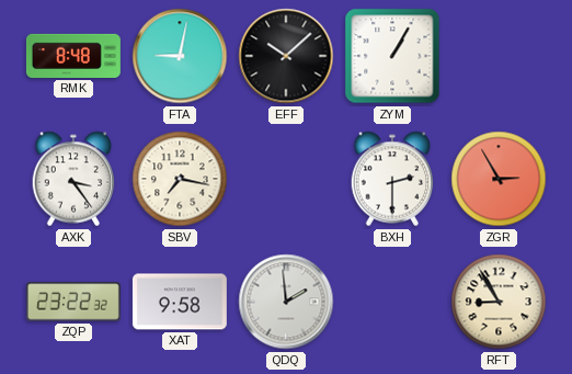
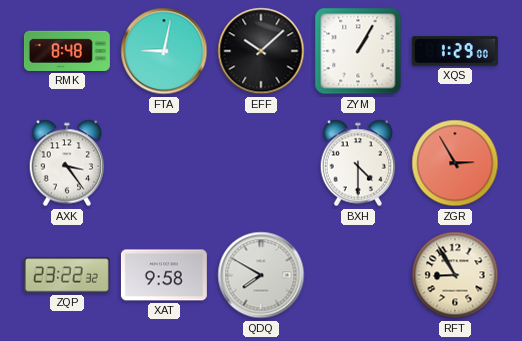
XQS: none -> 1:29
SBV: 7:17 -> none
BXH: 2:30 -> 4:30
QDQ: 1:59 -> 7:50
